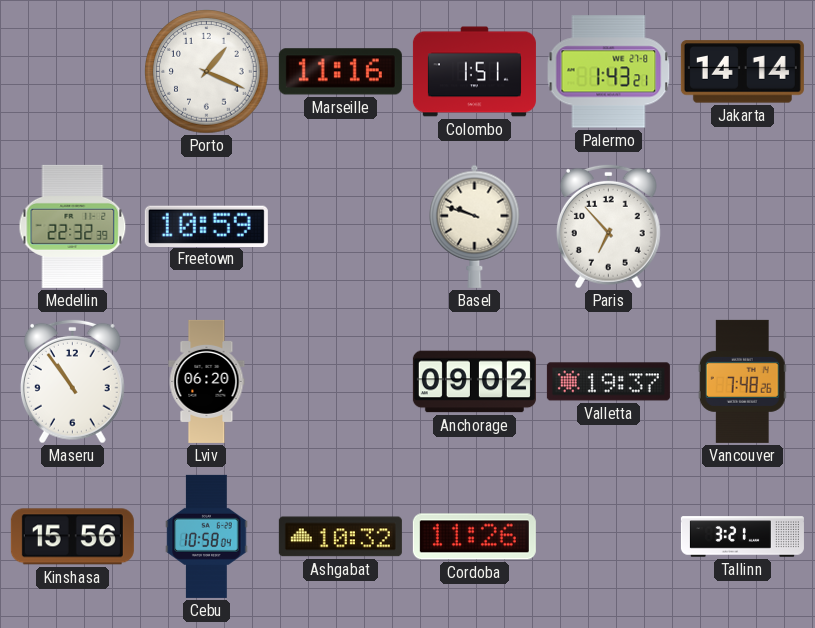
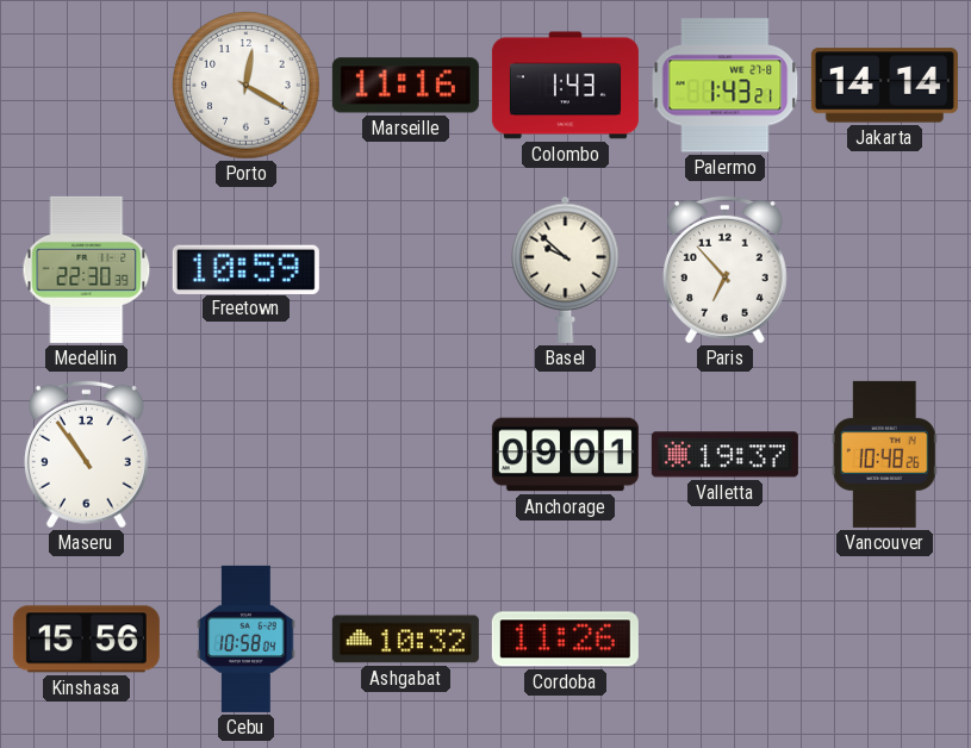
Porto: 1:19 -> 12:20
Colombo: 1:51 -> 1:43
Medellin: 22:32 -> 22:30
Basel: 9:48 -> 9:52
Lviv: 06:20 -> none
Anchorage: 09:02 -> 09:01
Vancouver: 7:48 -> 10:48
Tallinn: 3:21 -> none
